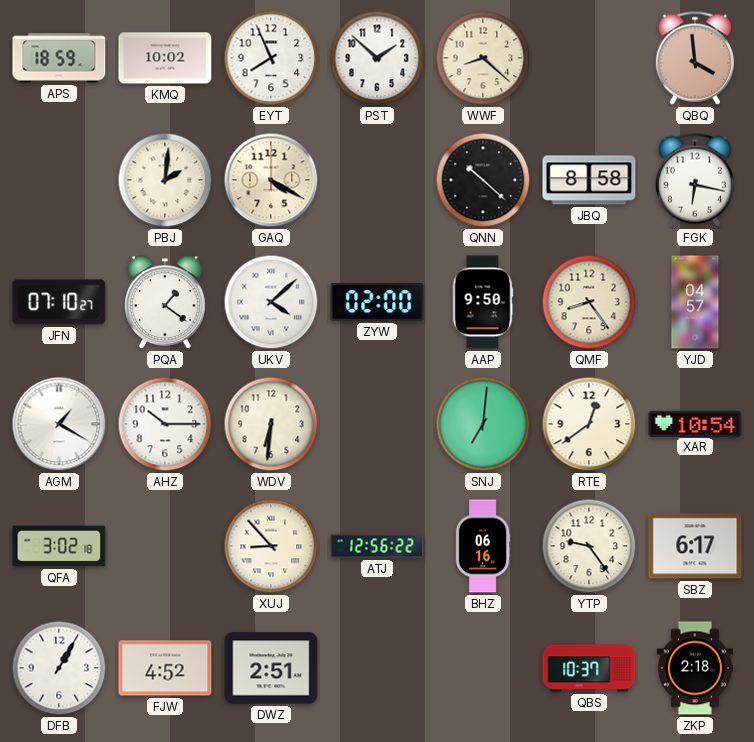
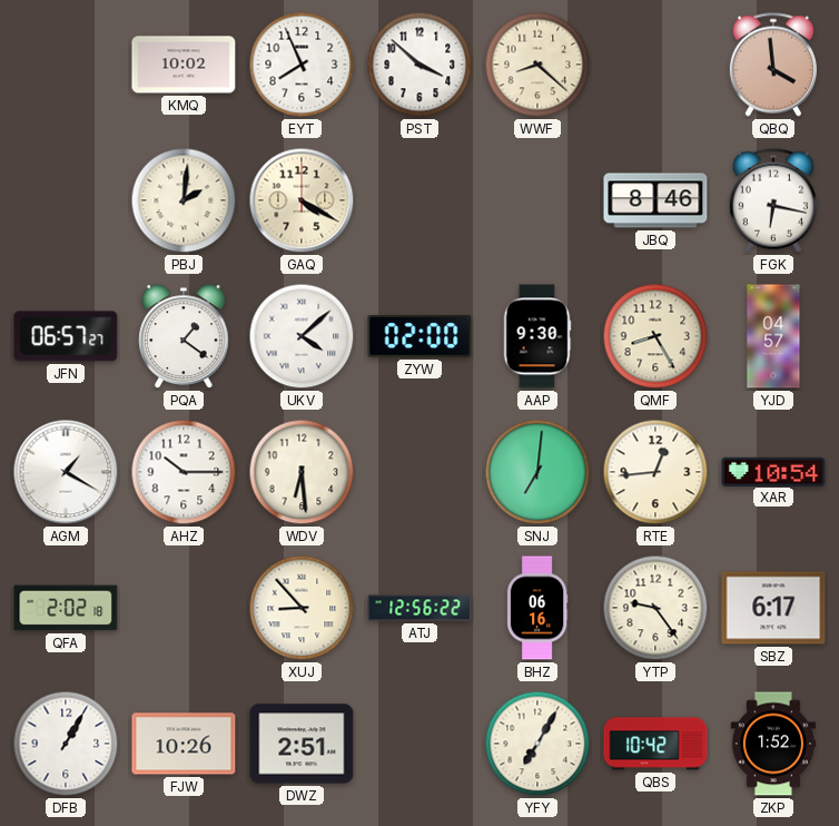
APS: 18:59 -> none
PST: 1:52 -> 3:52
QNN: 10:22 -> none
JBQ: 8:58 -> 8:46
JFN: 07:10 -> 06:57
AAP: 9:50 -> 9:30
QMF: 8:24 -> 8:25
WDV: 6:31 -> 6:29
RTE: 12:39 -> 12:44
QFA: 3:02 -> 2:02
FJW: 4:52 -> 10:26
YFY: none -> 7:05
QBS: 10:37 -> 10:42
ZKP: 2:18 -> 1:52
